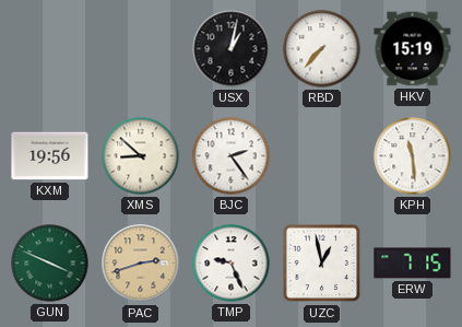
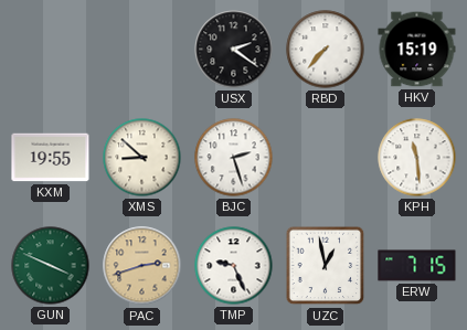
USX: 1:02 -> 2:21
KXM: 19:56 -> 19:55
BJC: 2:24 -> 2:27
